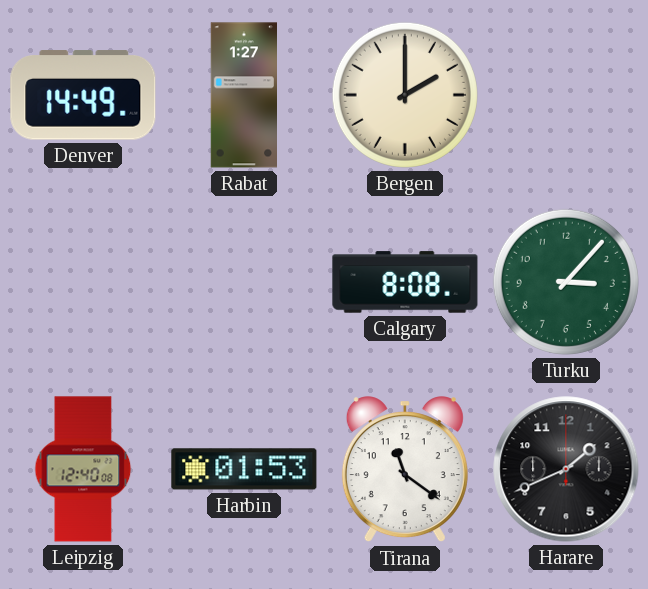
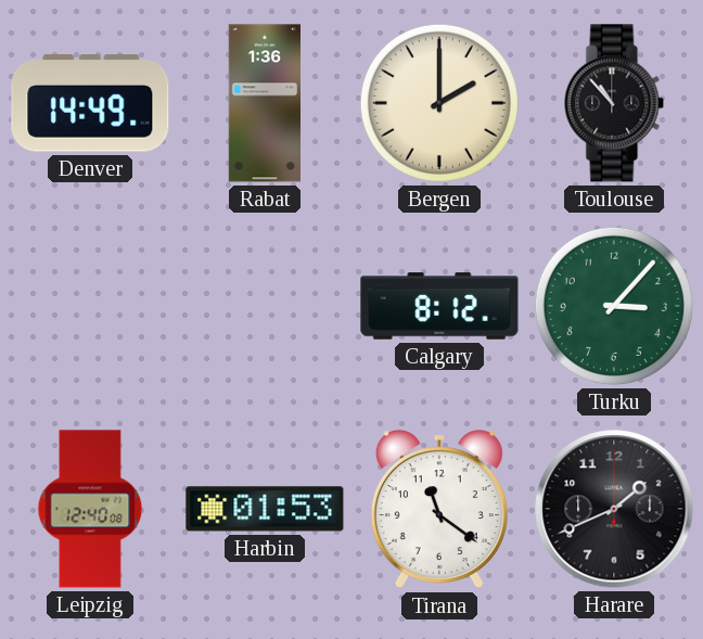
Rabat: 1:27 -> 1:36
Toulouse: none -> 10:53
Calgary: 8:08 -> 8:12
